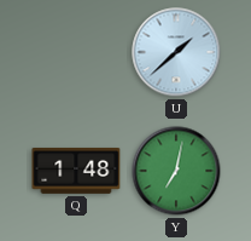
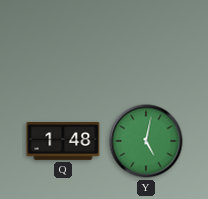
U: 1:38 -> none
Y: 7:02 -> 5:02
